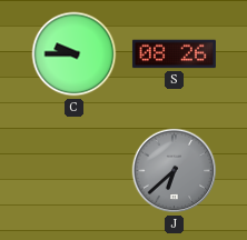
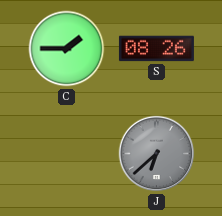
C: 9:45 -> 1:45
